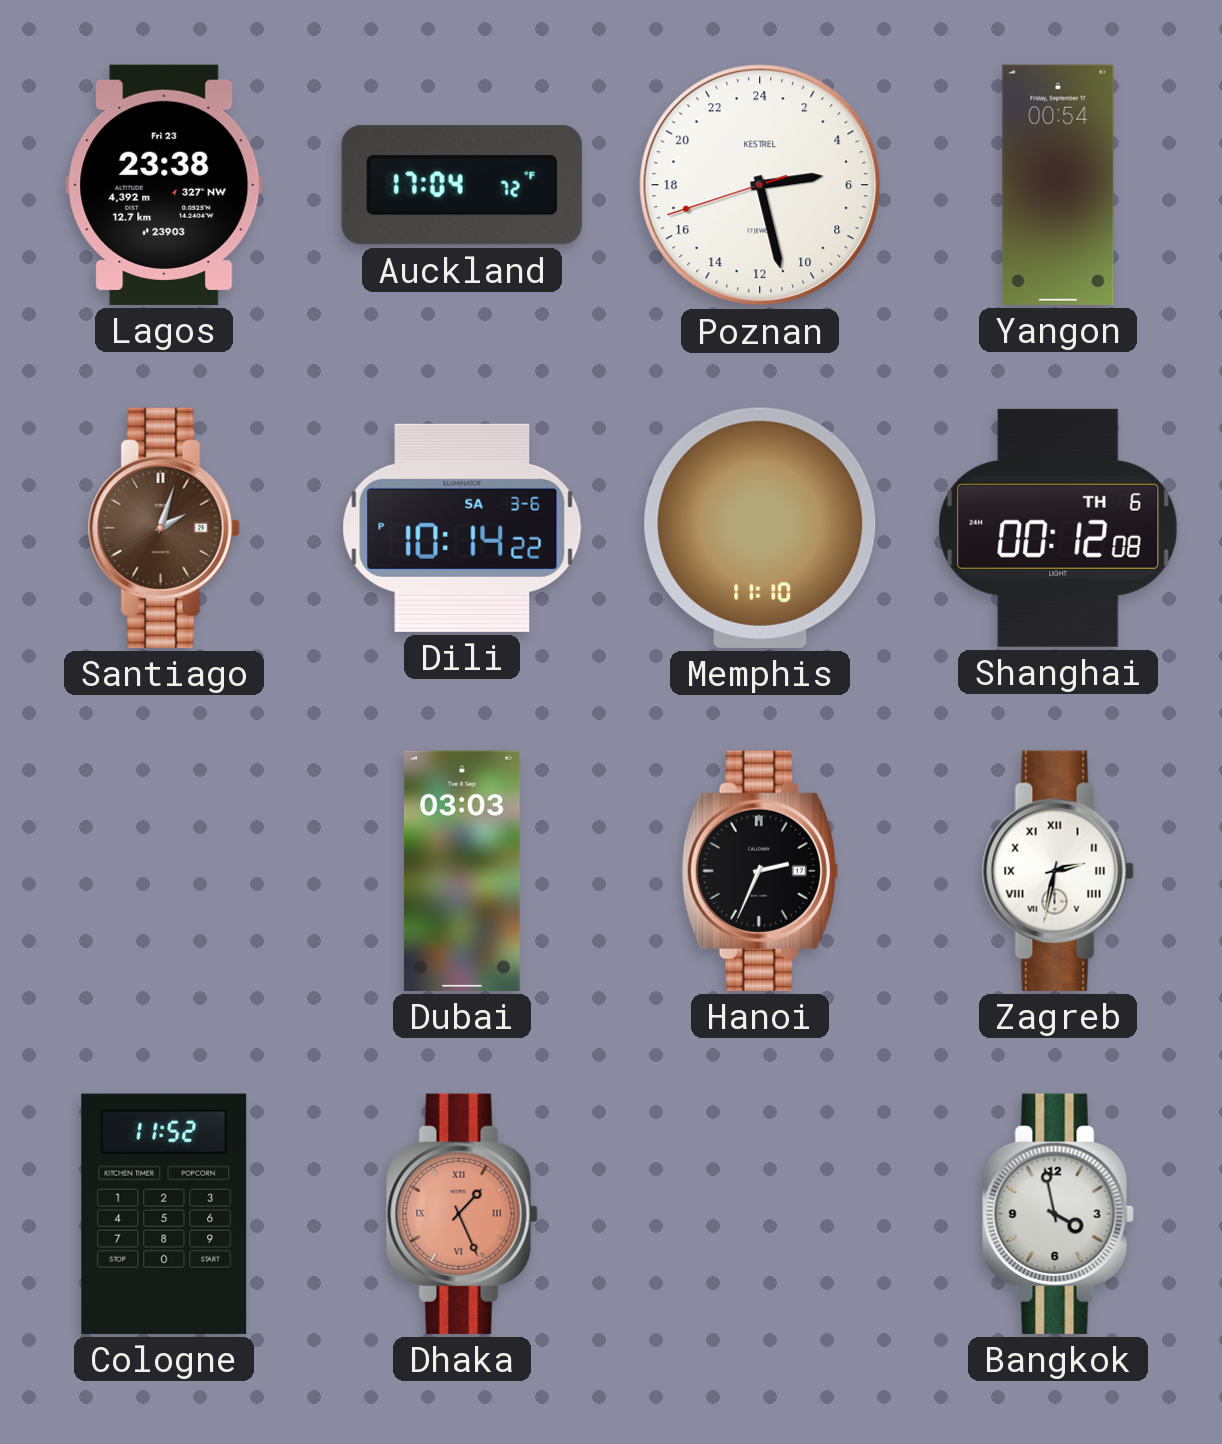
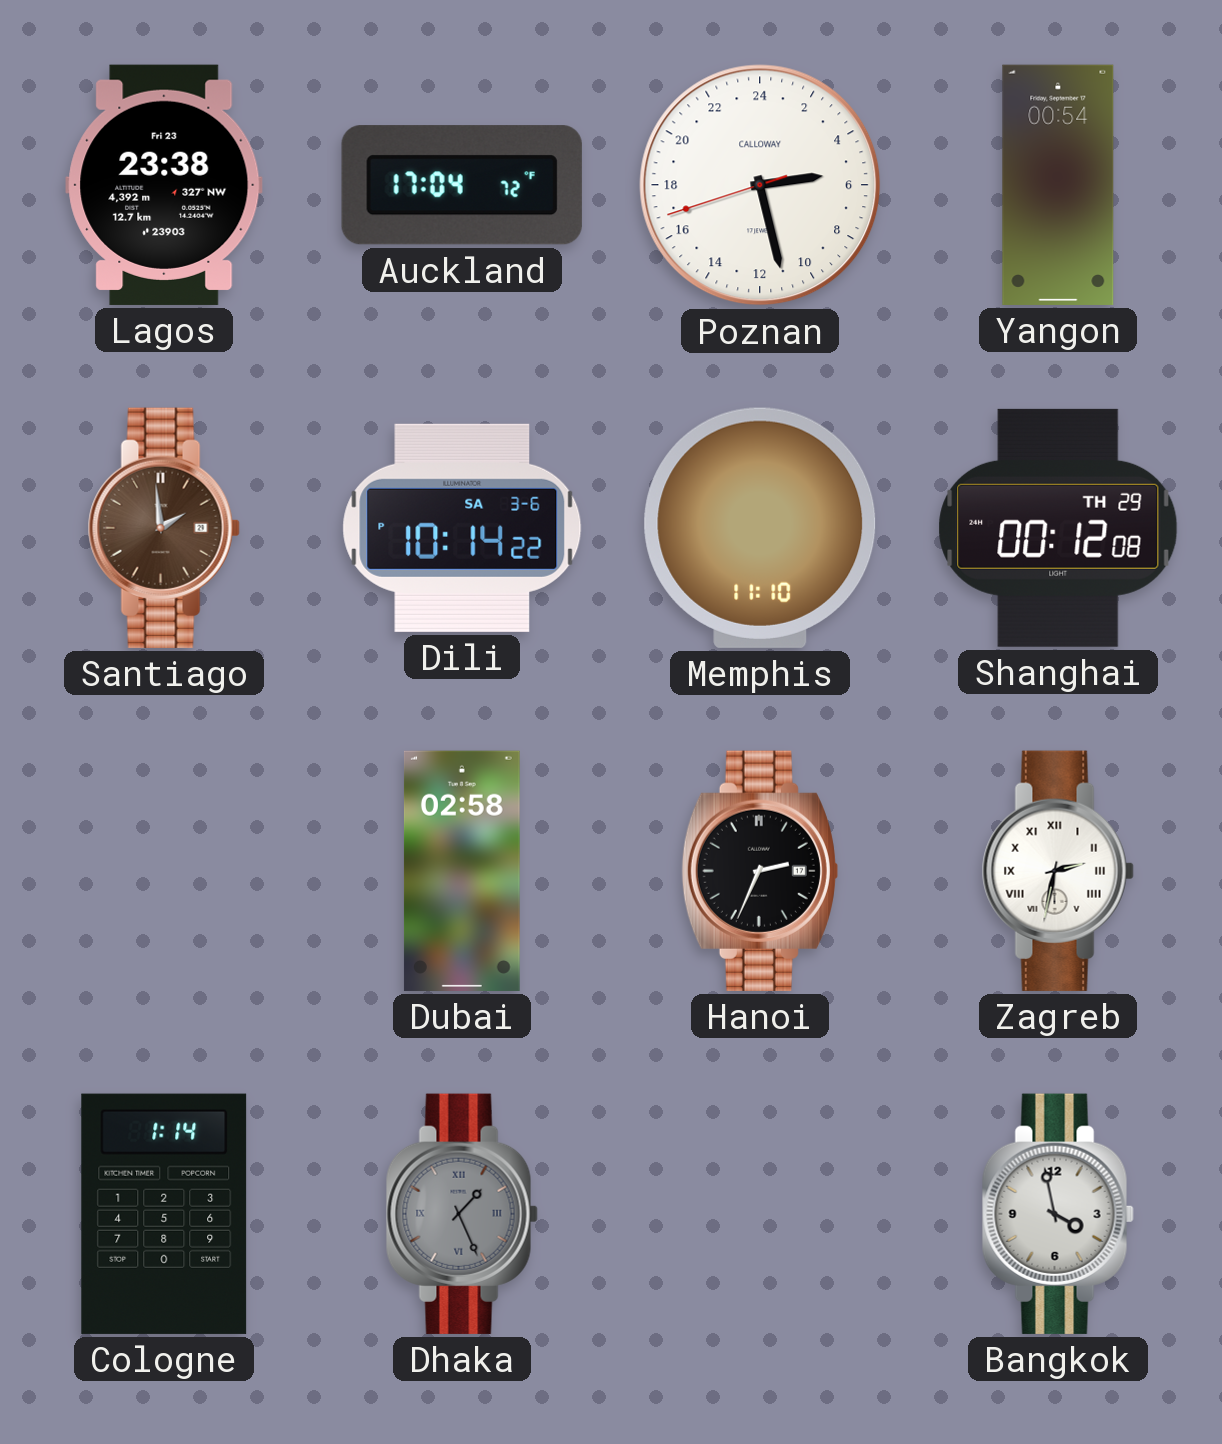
Poznan brand: KESTREL -> CALLOWAY
Santiago: 2:03 -> 1:59
Shanghai date: TH 6 -> TH 29
Dubai: 03:03 -> 02:58
Cologne: 11:52 -> 1:14
Dhaka dial: salmon -> grey
